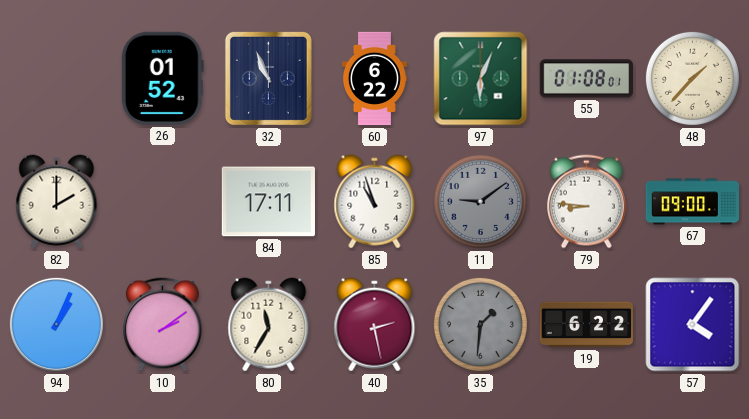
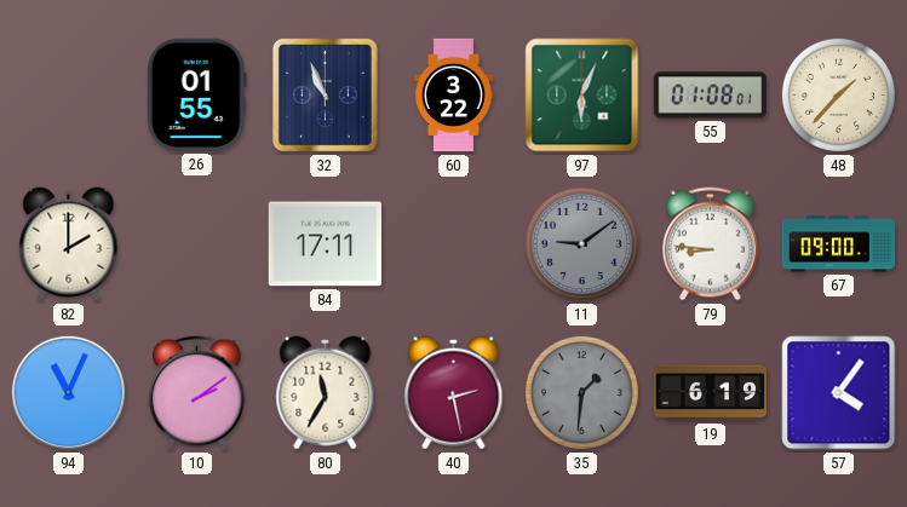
26: 01:52 -> 01:55
60: 6:22 -> 3:22
85: 10:57 -> none
94: 1:04 -> 11:04
19: 6:22 -> 6:19
